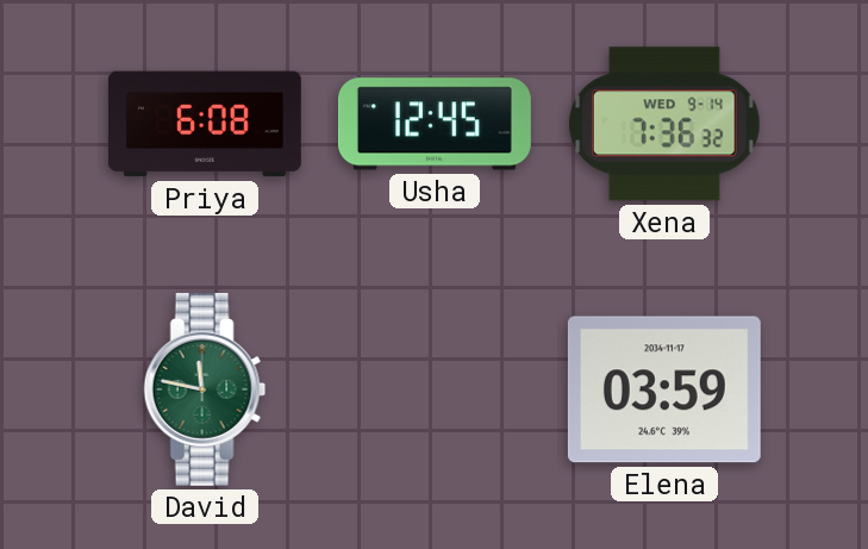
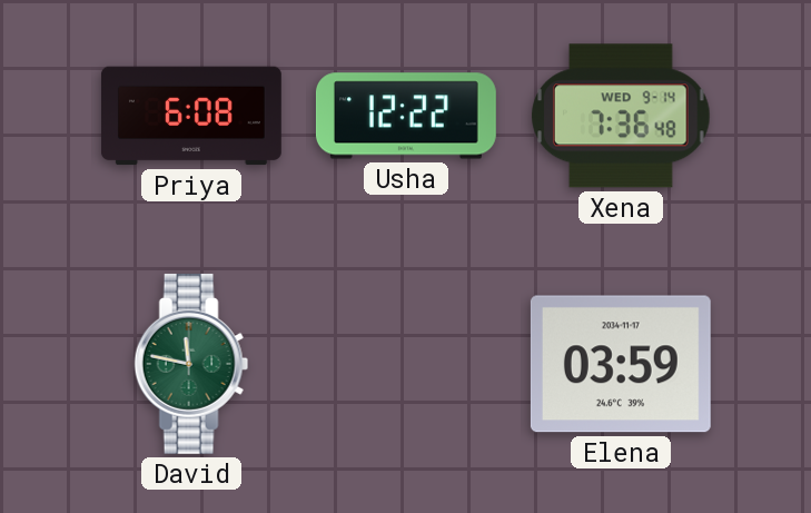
Usha: 12:45 -> 12:22
Xena: 7:36:32 -> 7:36:48
